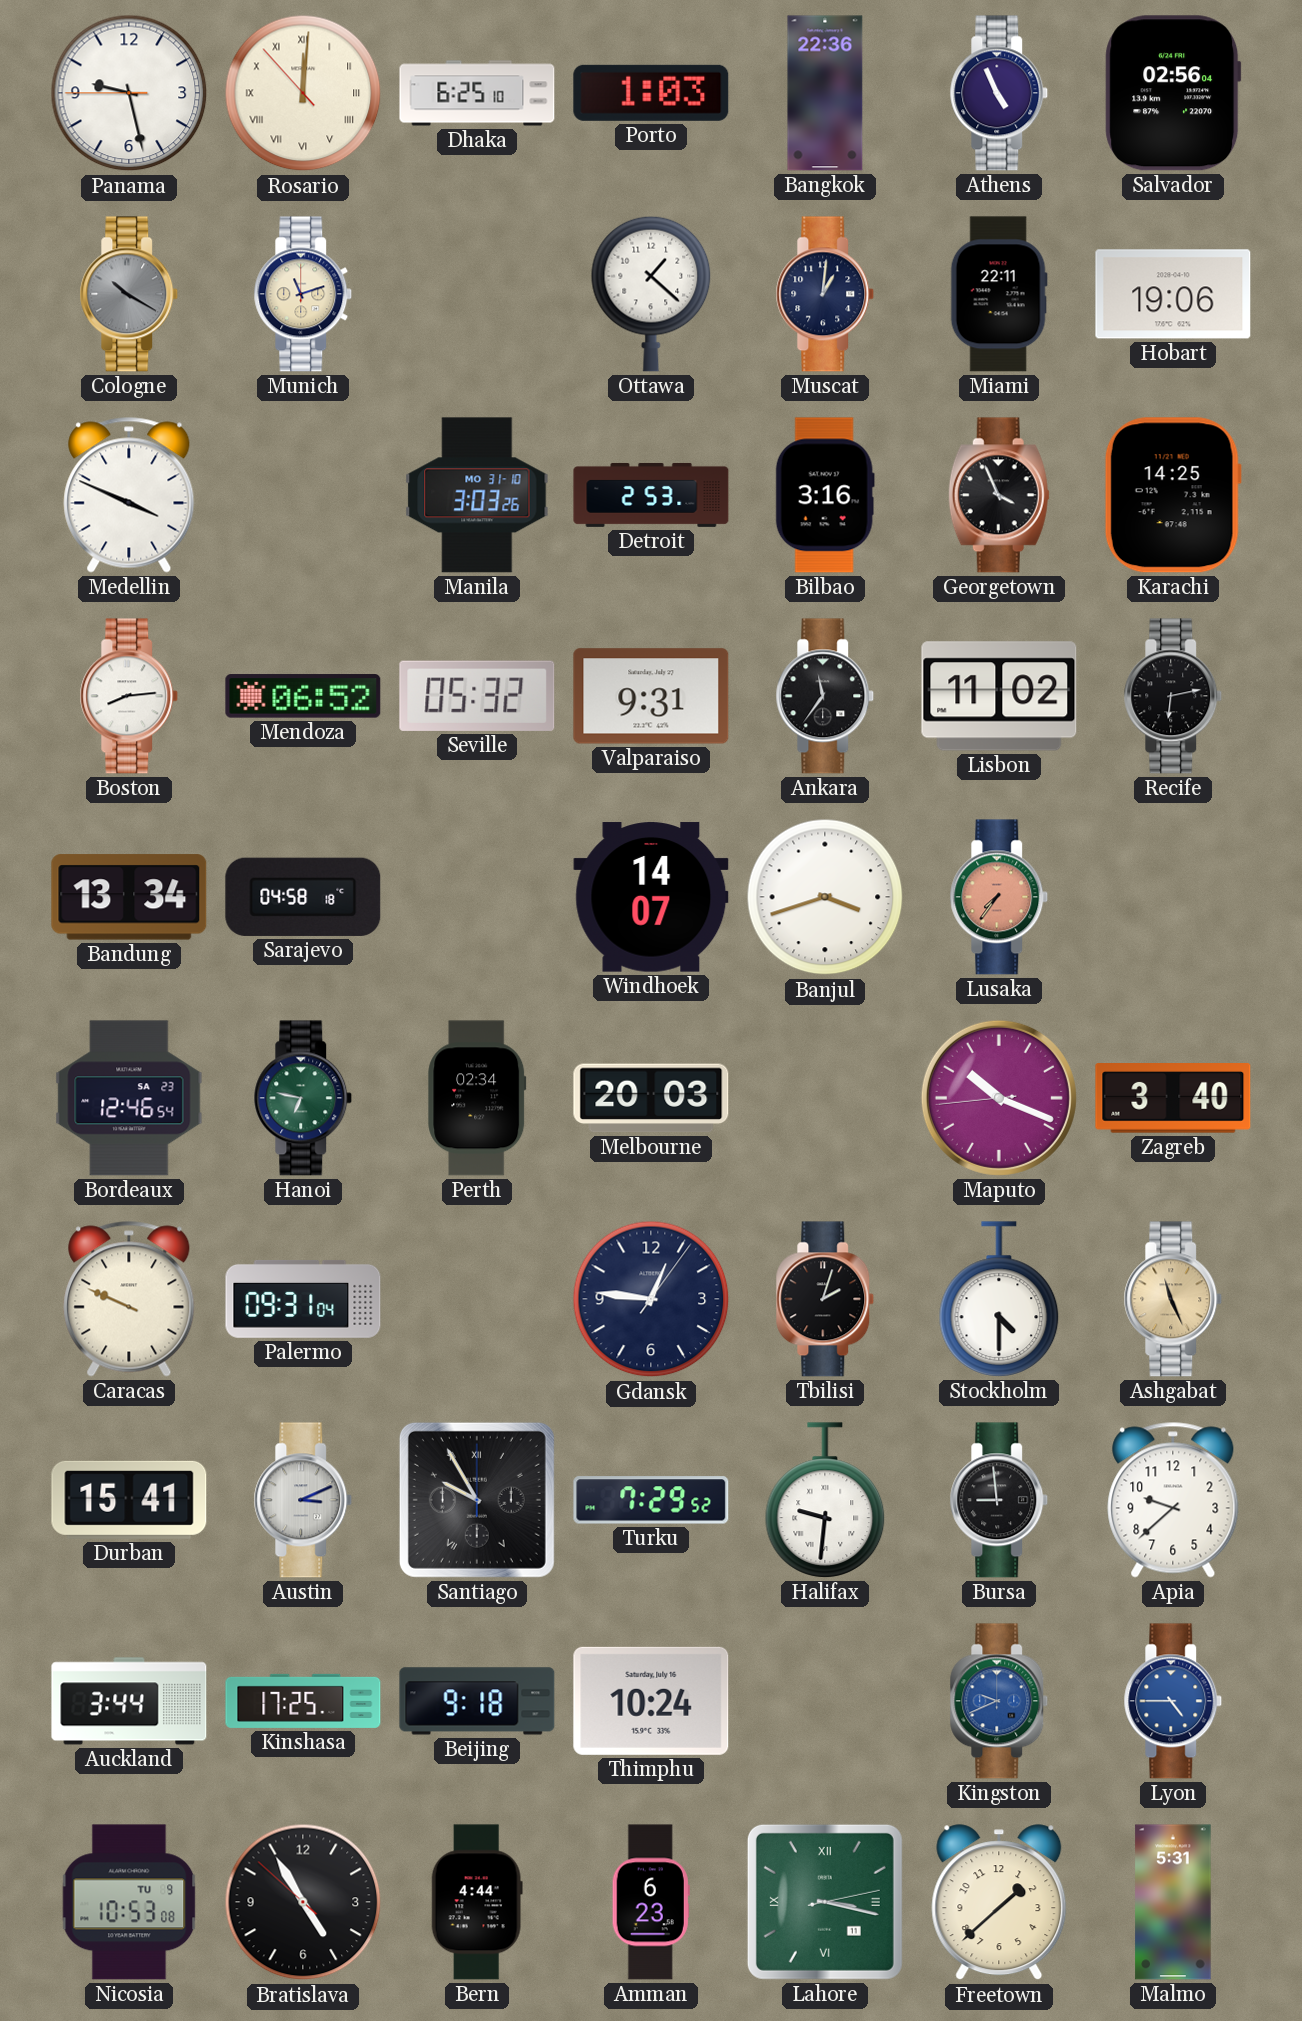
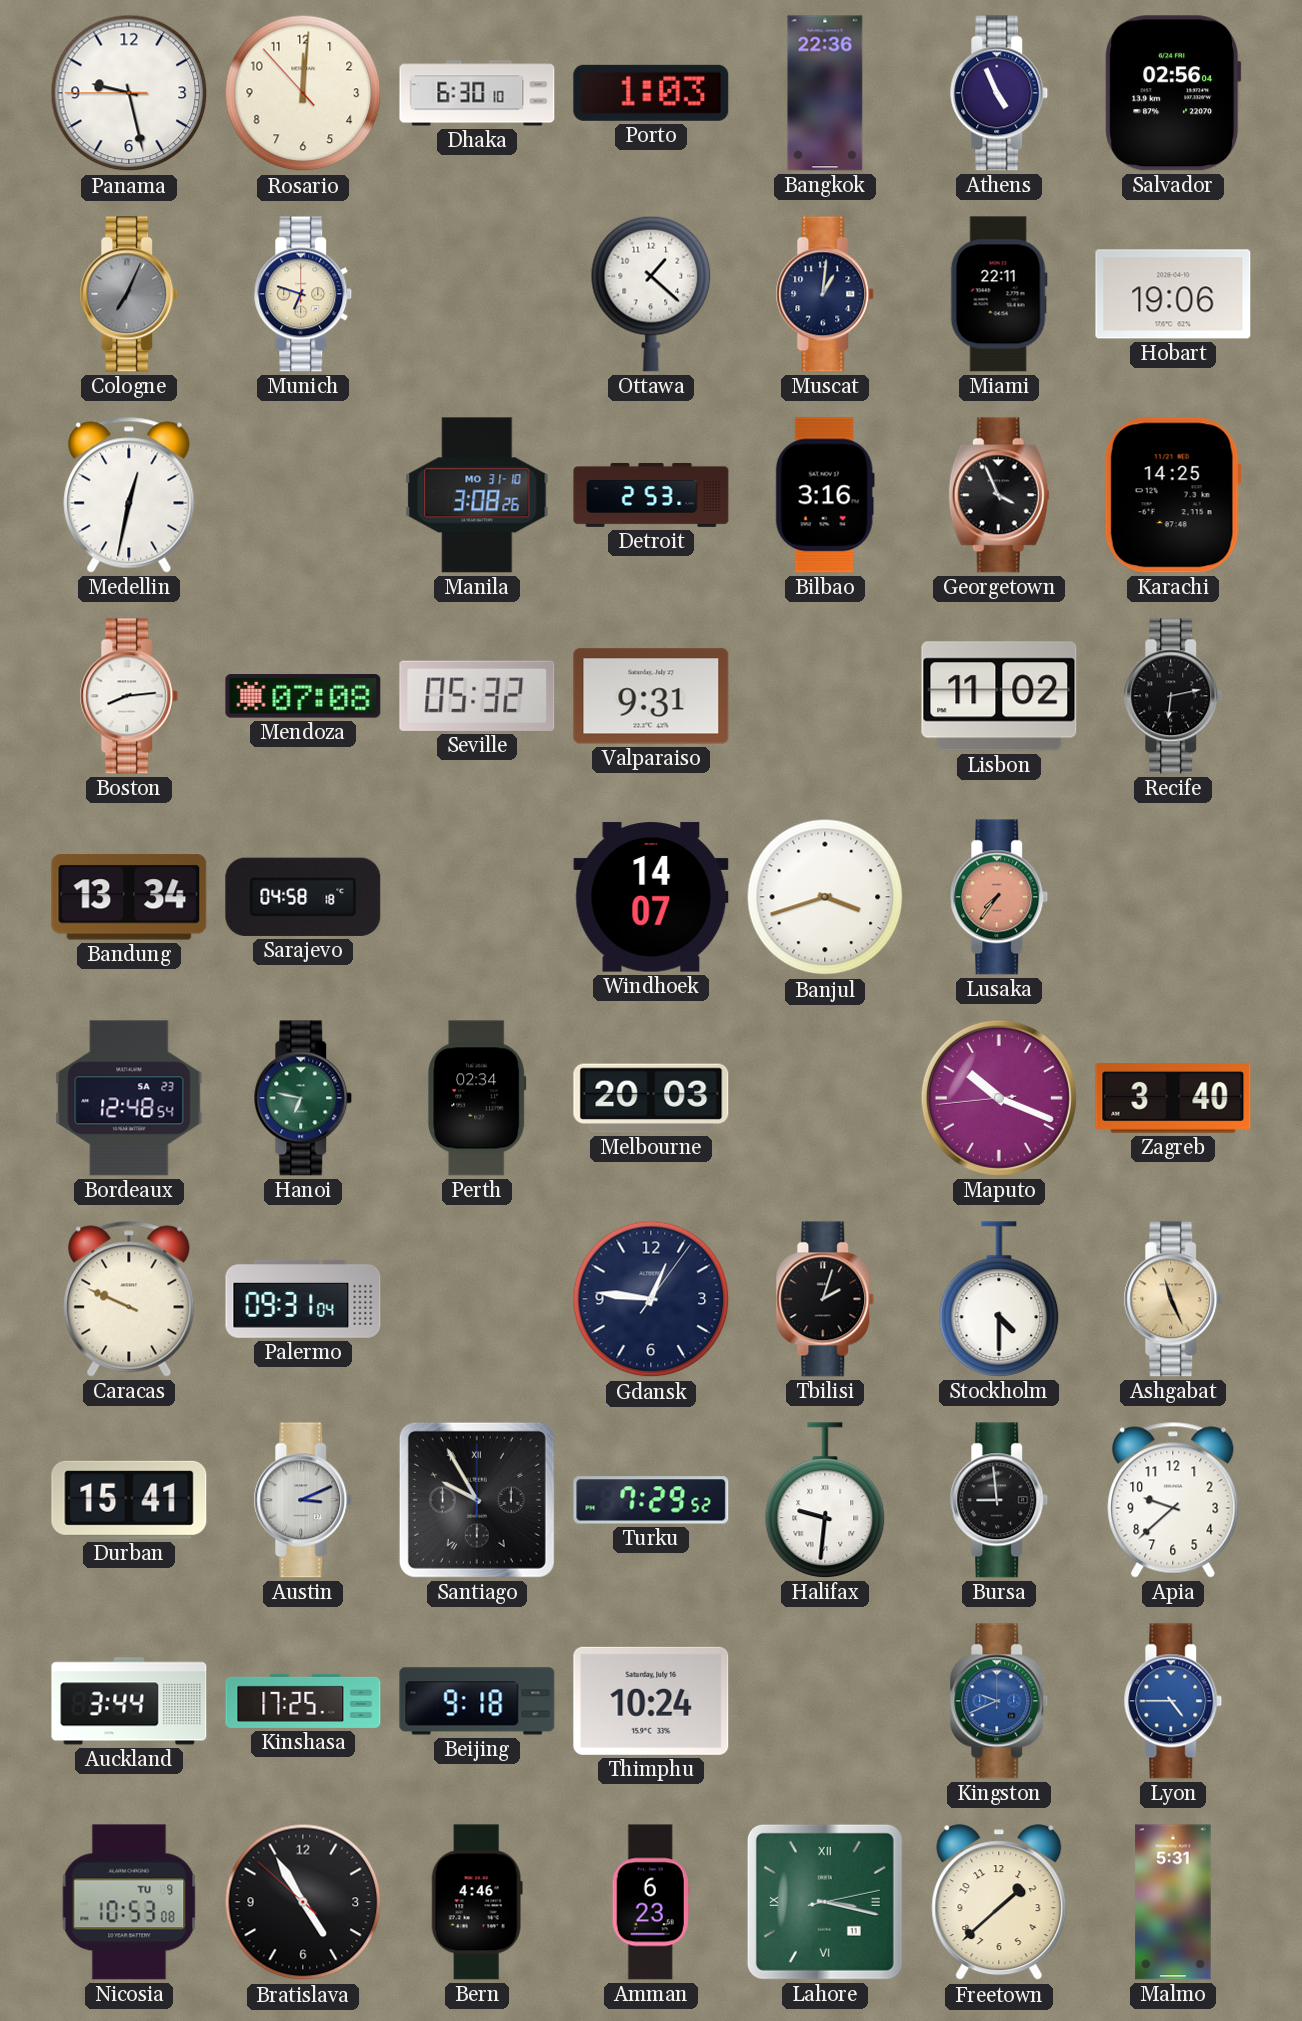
Rosario numerals: Roman -> Arabic
Dhaka: 6:25 -> 6:30
Cologne: 10:20 -> 7:04
Munich: 11:12 -> 6:48
Medellin: 3:49 -> 12:32
Manila: 3:03 -> 3:08
Mendoza: 06:52 -> 07:08
Ankara: 11:36 -> none
Bordeaux: 12:46 -> 12:48
Bern: 4:44 -> 4:46
